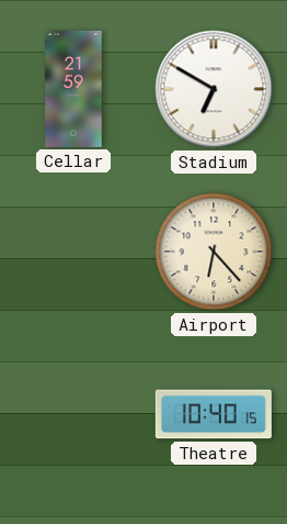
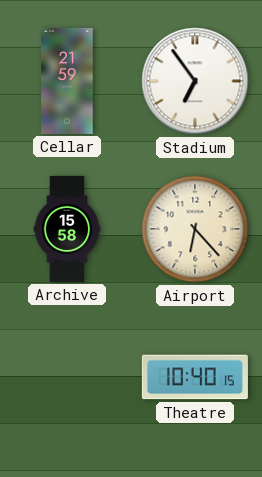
Stadium: 6:50 -> 6:54
Archive: none -> 15:58
